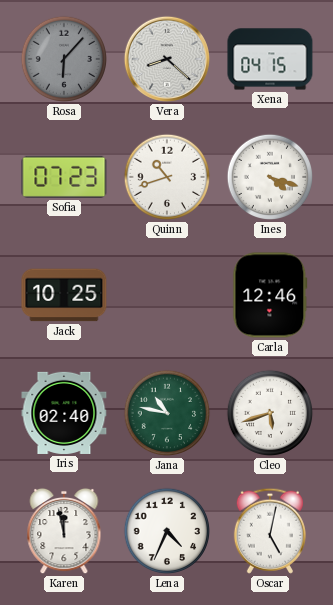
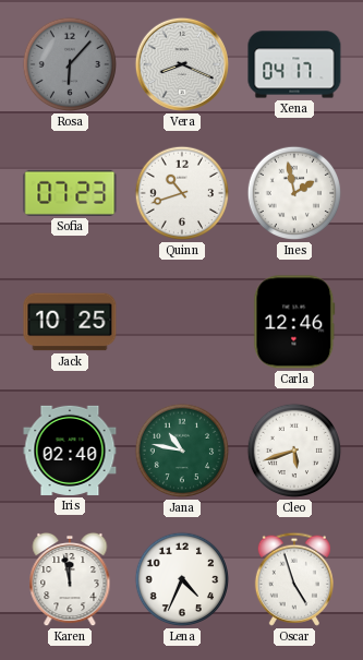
Vera: 8:22 -> 8:19
Xena: 04:15 -> 04:17
Ines: 4:18 -> 1:58
Oscar: 5:02 -> 4:57
